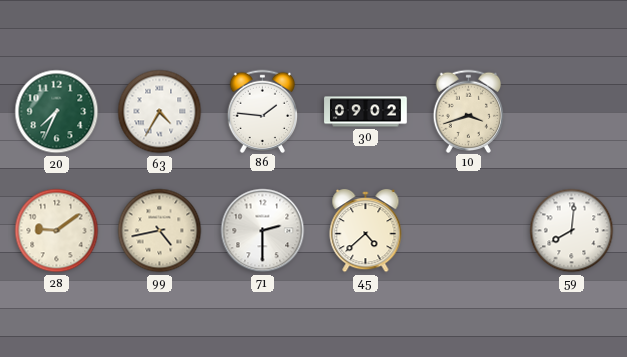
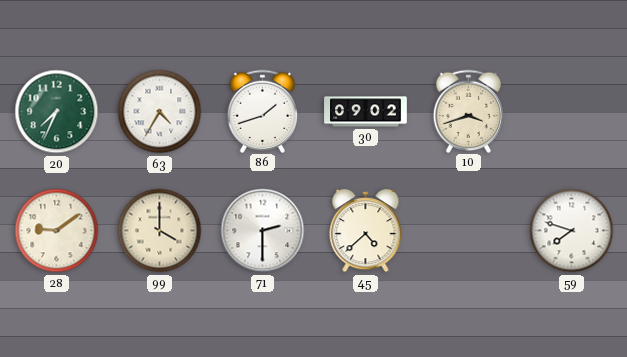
86: 1:46 -> 1:42
99: 4:43 -> 4:00
59: 8:01 -> 7:48
